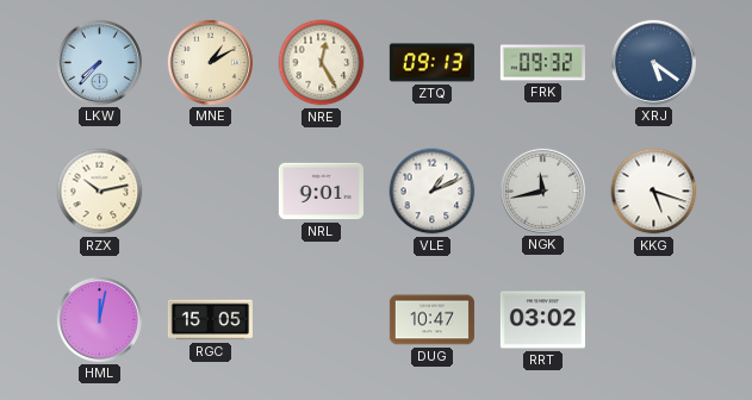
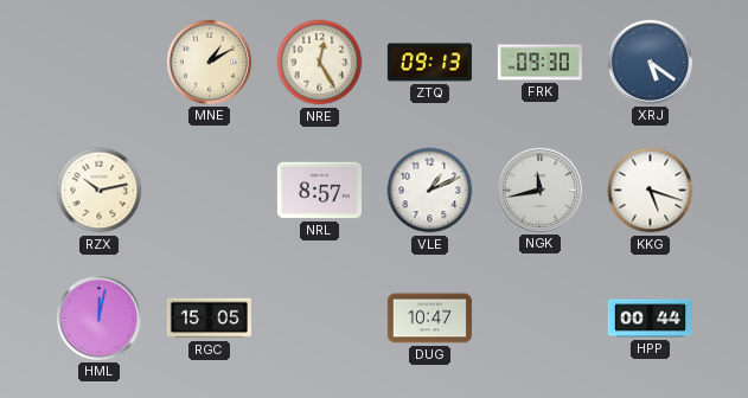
LKW: 7:37 -> none
FRK: 09:32 -> 09:30
NRL: 9:01 -> 8:57
RRT: 03:02 -> none
HPP: none -> 00:44
